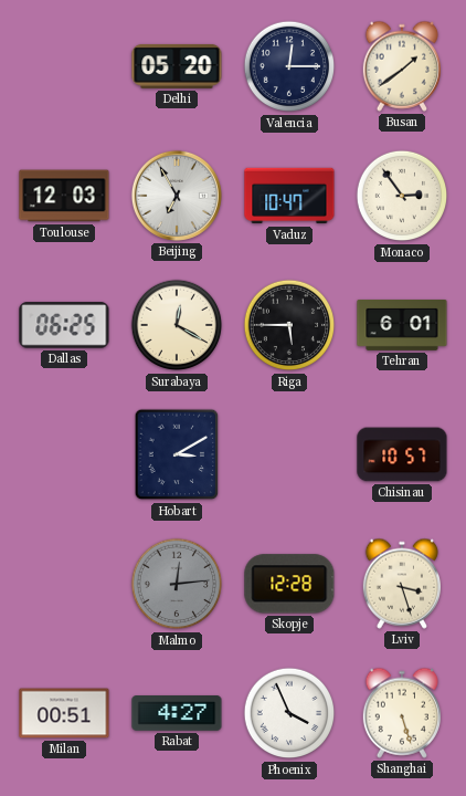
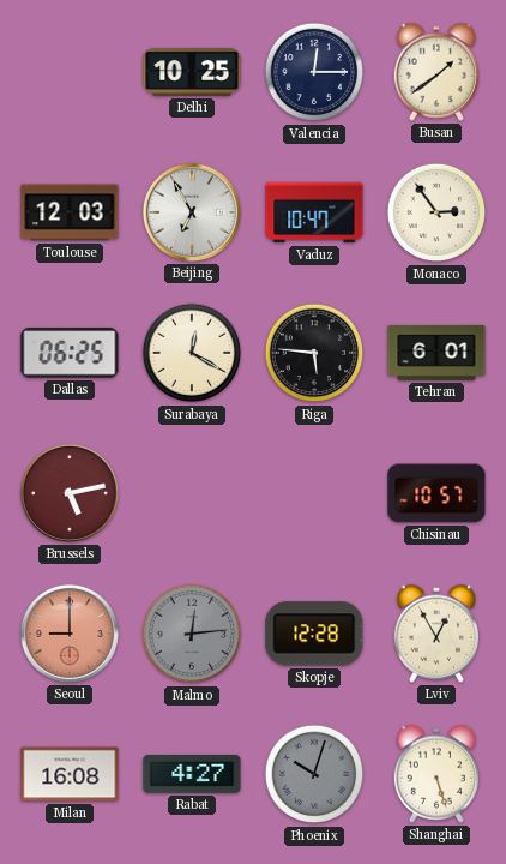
Delhi: 05:20 -> 10:25
Riga: 5:45 -> 5:46
Brussels: none -> 5:13
Hobart: 3:10 -> none
Seoul: none -> 9:00
Lviv: 3:27 -> 12:55
Milan: 00:51 -> 16:08
Phoenix: 3:56 -> 10:03
Phoenix dial: white -> grey
